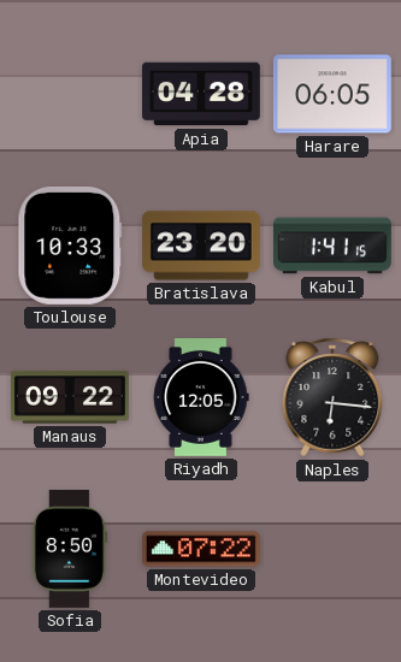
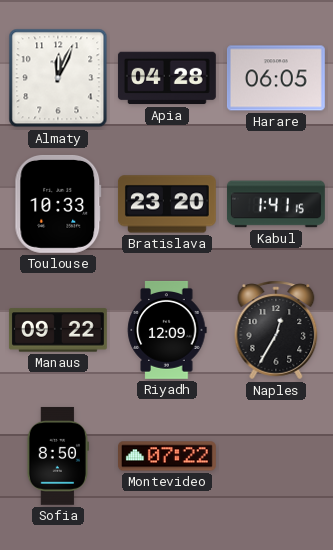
Almaty: none -> 12:04
Riyadh: 12:05 -> 12:09
Naples: 6:16 -> 12:35
